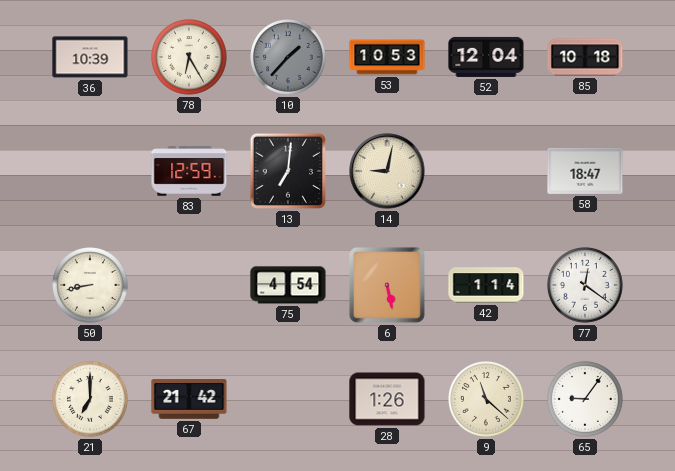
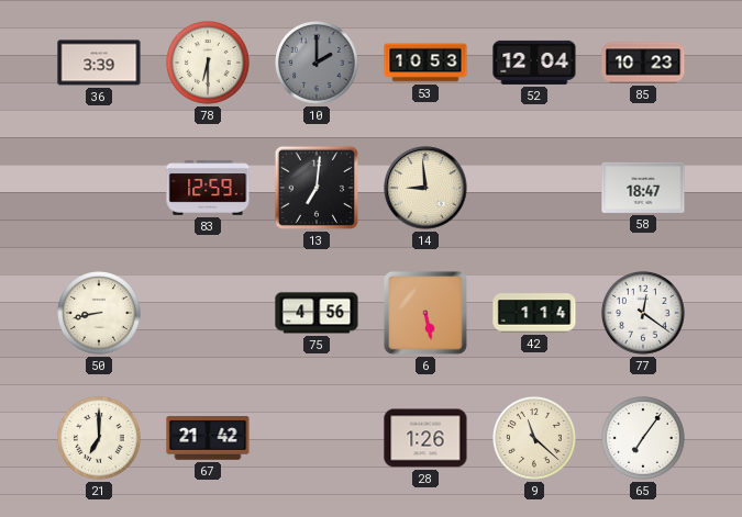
36: 10:39 -> 3:39
78: 6:25 -> 6:30
10: 1:37 -> 2:00
85: 10:18 -> 10:23
14: 9:02 -> 8:59
75: 4:54 -> 4:56
65: 9:06 -> 7:06
